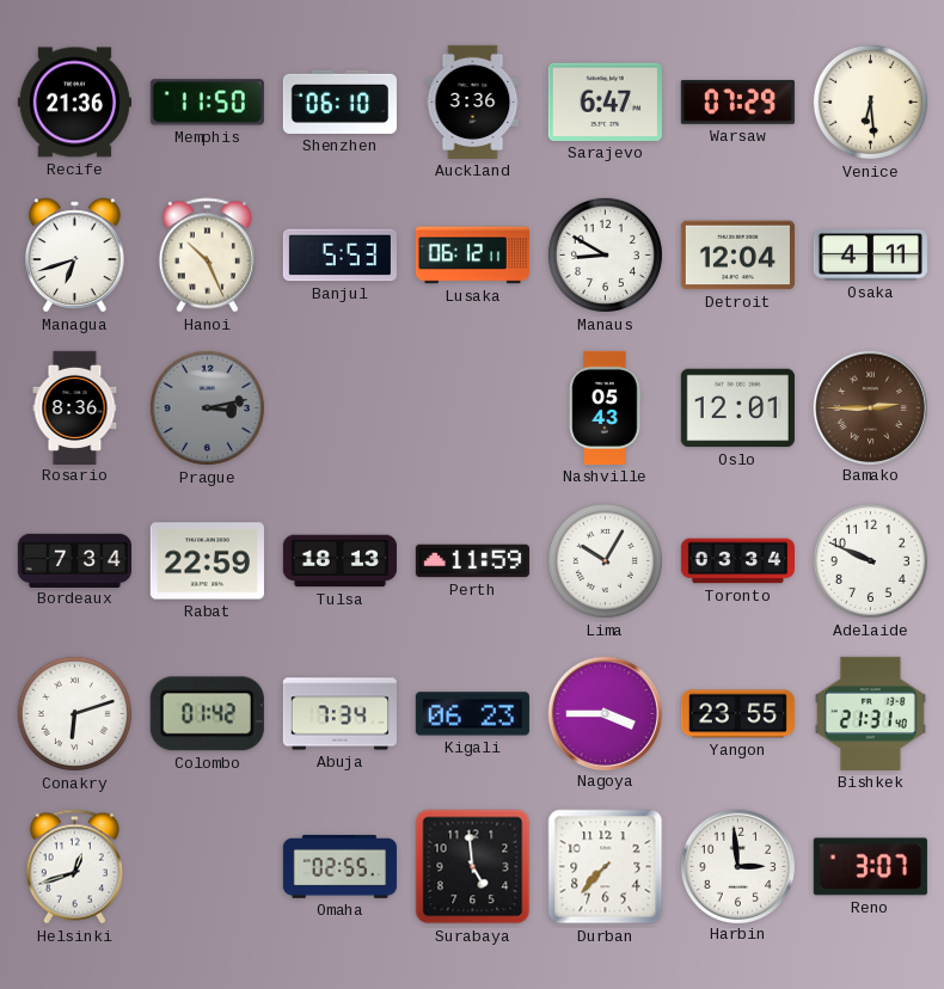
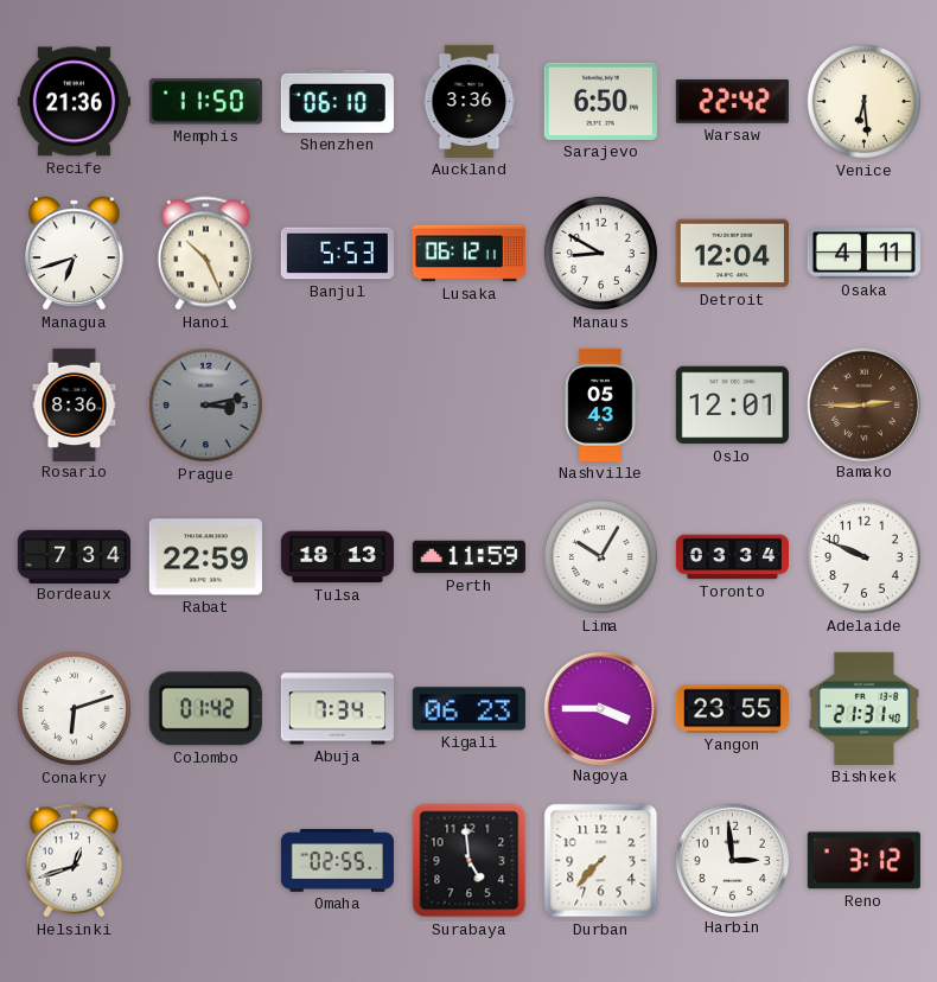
Sarajevo: 6:47 -> 6:50
Warsaw: 07:29 -> 22:42
Reno: 3:07 -> 3:12
